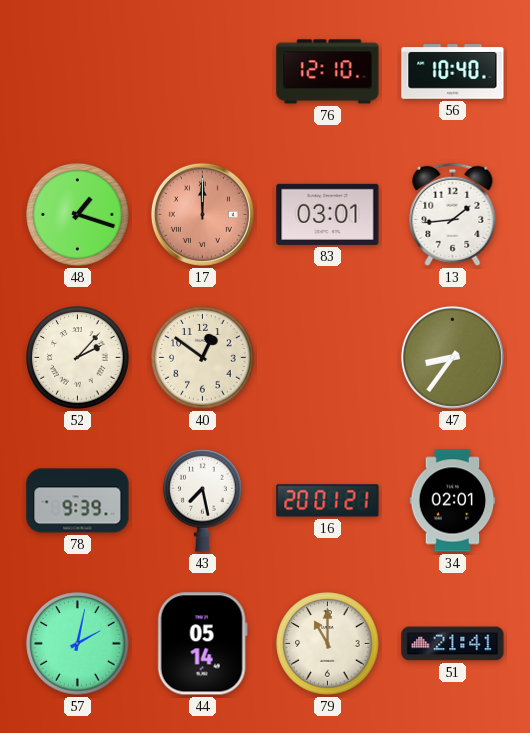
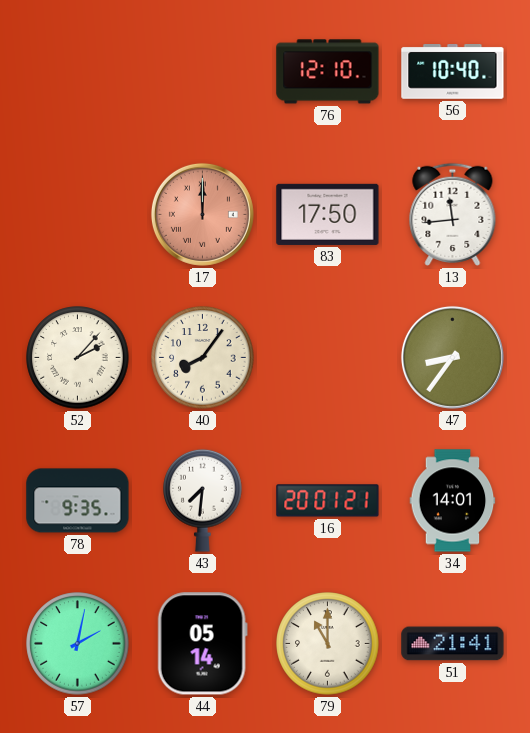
48: 1:18 -> none
83: 03:01 -> 17:50
13: 1:44 -> 11:44
40: 12:51 -> 8:06
78: 9:39 -> 9:35
43: 7:28 -> 7:31
34: 02:01 -> 14:01
